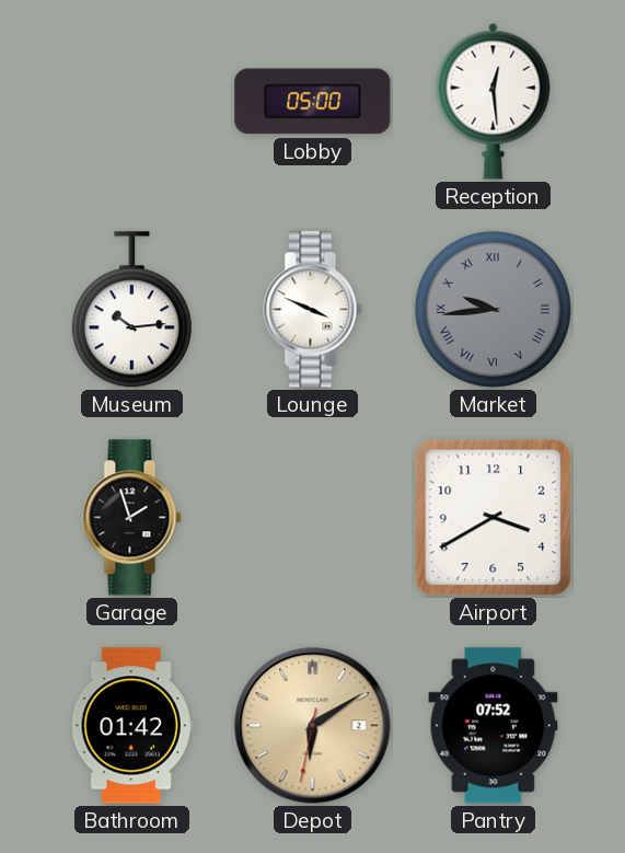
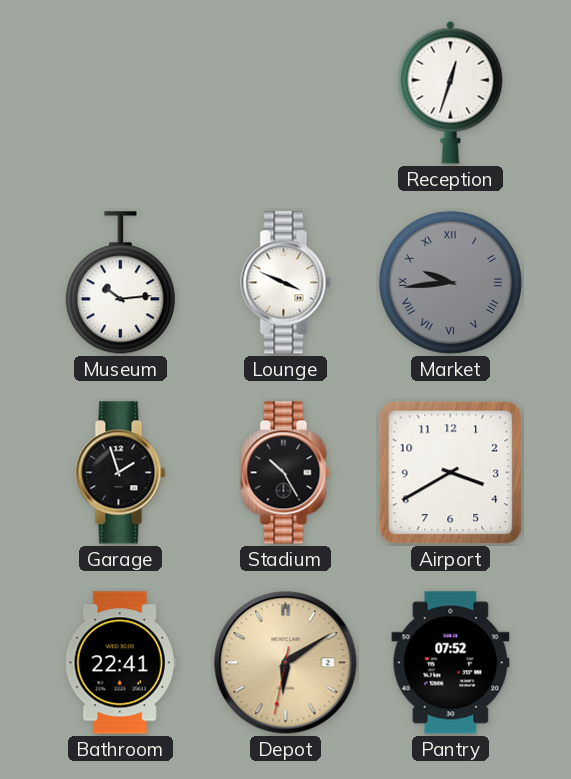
Lobby: 05:00 -> none
Reception: 12:29 -> 12:33
Stadium: none -> 10:25
Bathroom: 01:42 -> 22:41
